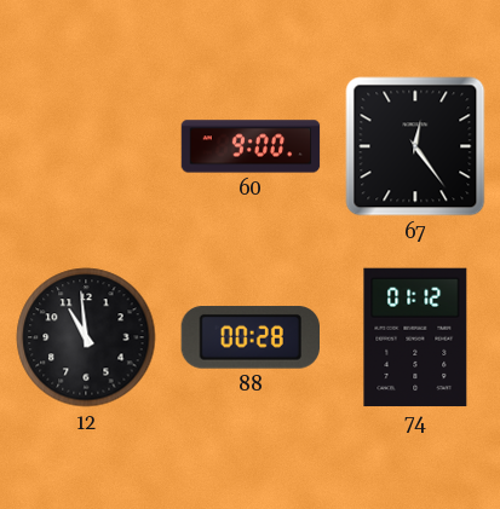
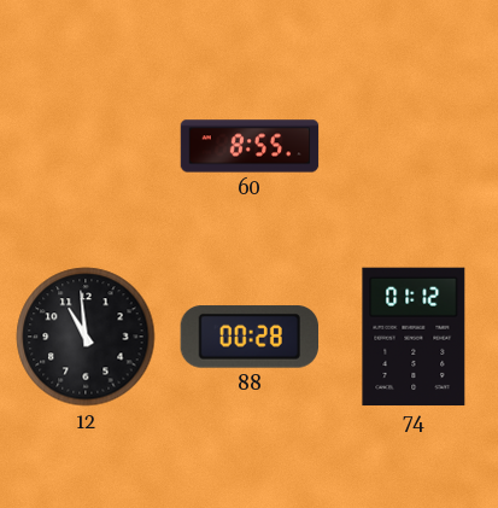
60: 9:00 -> 8:55
67: 12:24 -> none
